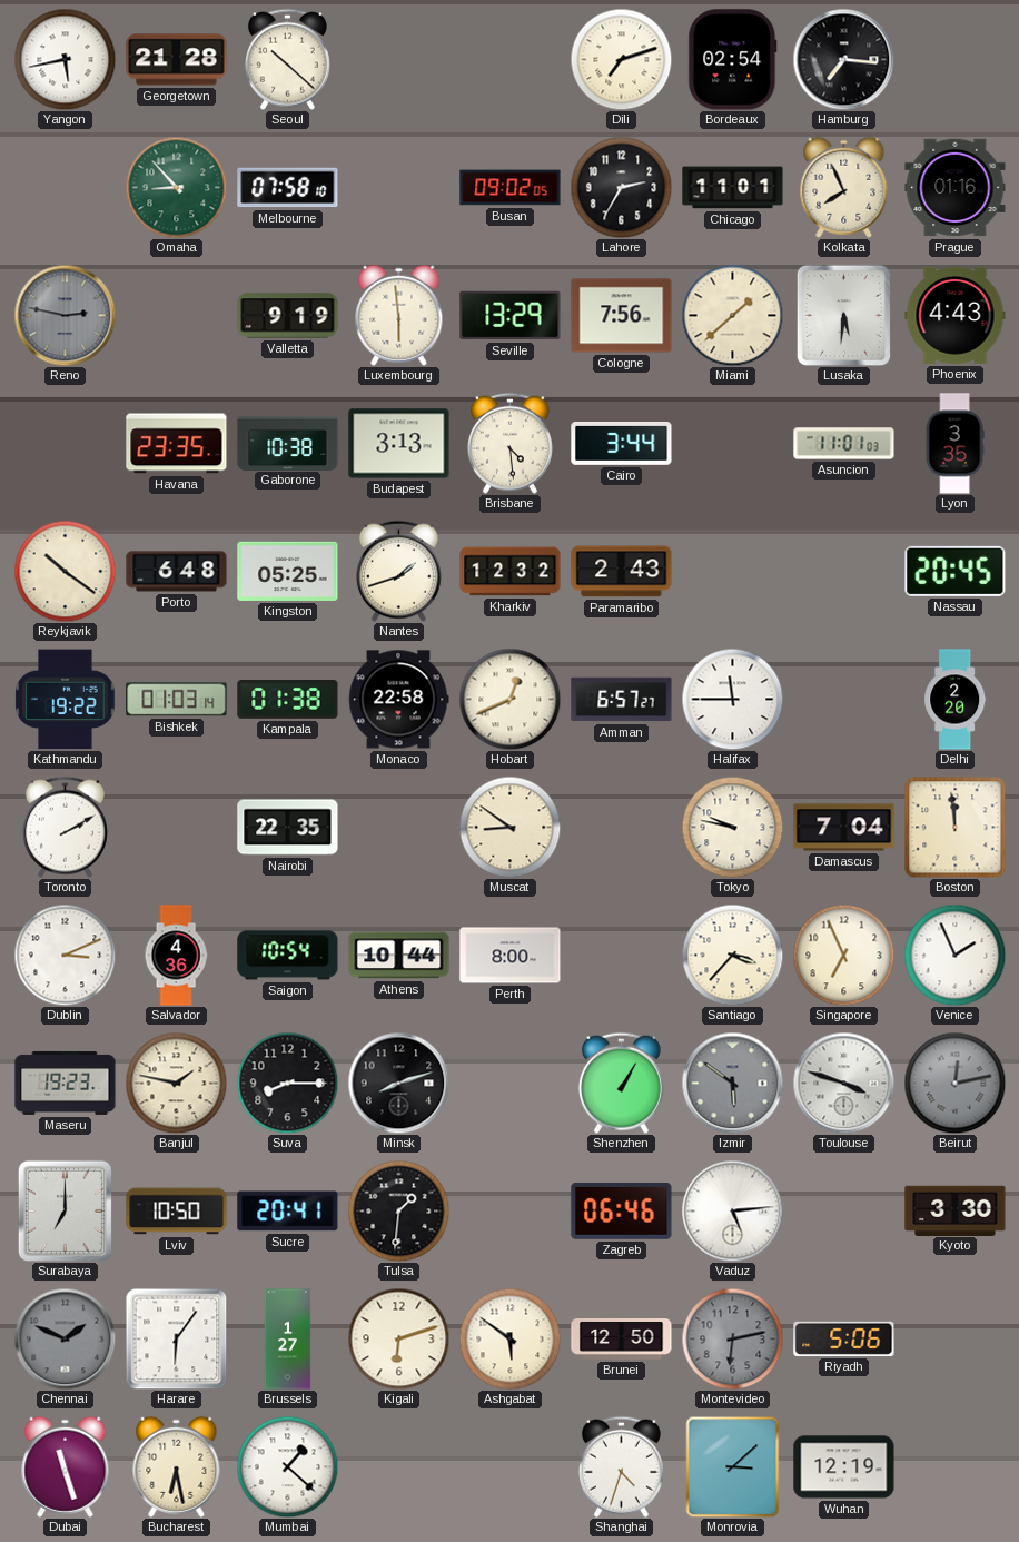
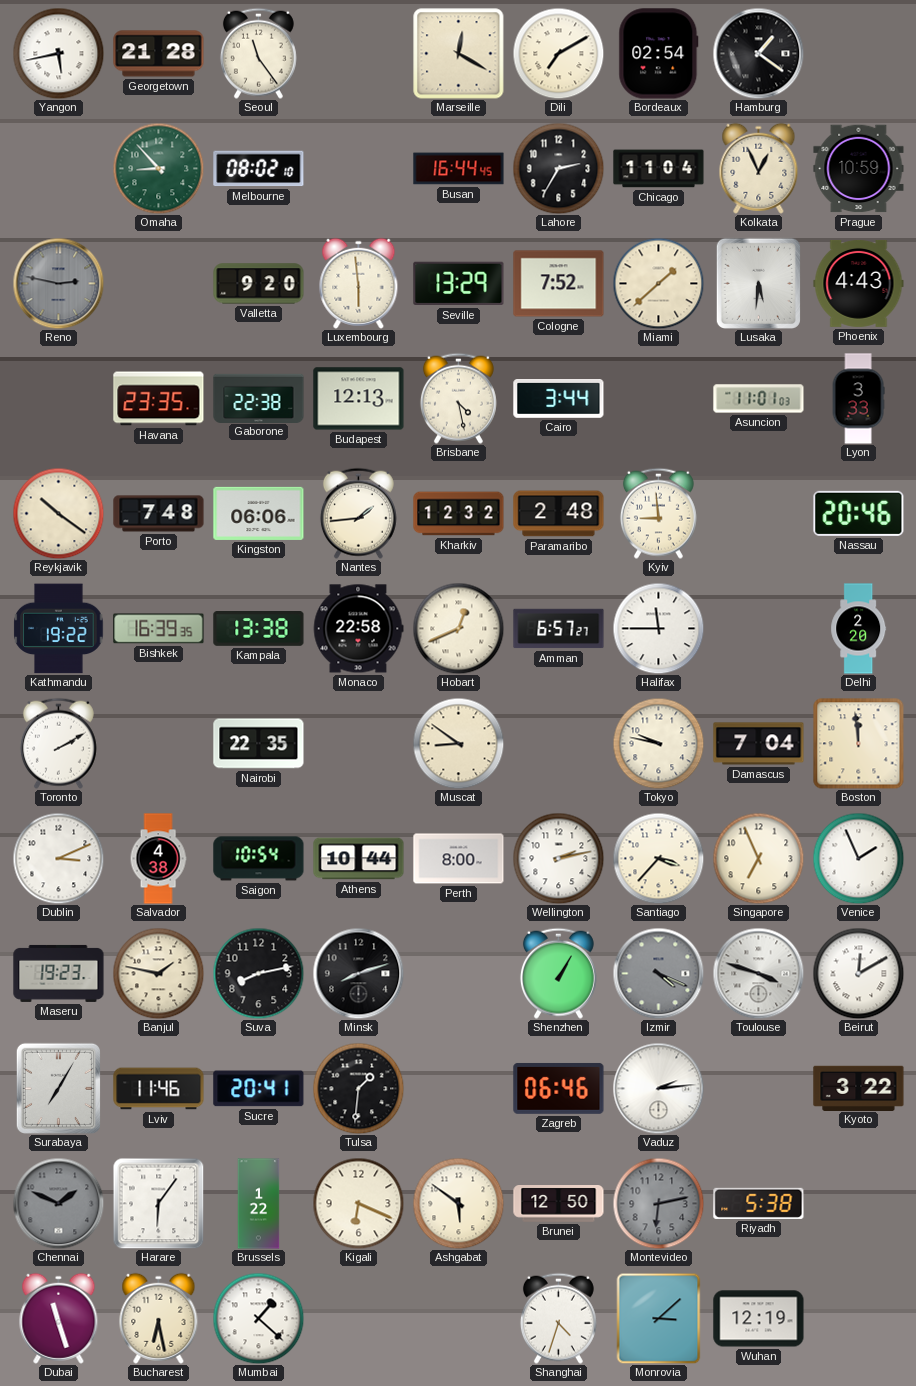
Seoul: 10:22 -> 11:24
Marseille: none -> 12:20
Dili: 7:12 -> 7:10
Hamburg: 7:16 -> 1:21
Melbourne: 07:58 -> 08:02
Busan: 09:02 -> 16:44
Chicago: 11:01 -> 11:04
Kolkata: 7:56 -> 12:56
Prague: 01:16 -> 10:59
Valletta: 9:19 -> 9:20
Cologne: 7:56 -> 7:52
Gaborone: 10:38 -> 22:38
Budapest: 3:13 -> 12:13
Brisbane: 4:29 -> 4:28
Lyon: 3:35 -> 3:33
Porto: 6:48 -> 7:48
Kingston: 05:25 -> 06:06
Nantes: 1:42 -> 1:44
Paramaribo: 2:43 -> 2:48
Kyiv: none -> 8:59
Nassau: 20:45 -> 20:46
Bishkek: 01:03 -> 16:39
Kampala: 01:38 -> 13:38
Salvador: 4:36 -> 4:38
Wellington: none -> 2:13
Suva: 8:15 -> 8:13
Izmir: 5:51 -> 4:19
Beirut: 12:13 -> 12:10
Beirut dial: grey -> white
Surabaya: 7:00 -> 7:05
Lviv: 10:50 -> 11:46
Vaduz: 5:14 -> 2:14
Kyoto: 3:30 -> 3:22
Brussels: 1:27 -> 1:22
Kigali: 6:12 -> 6:19
Riyadh: 5:06 -> 5:38
